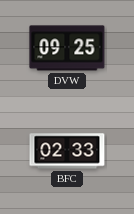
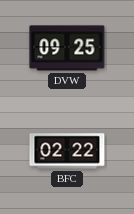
BFC: 02:33 -> 02:22
